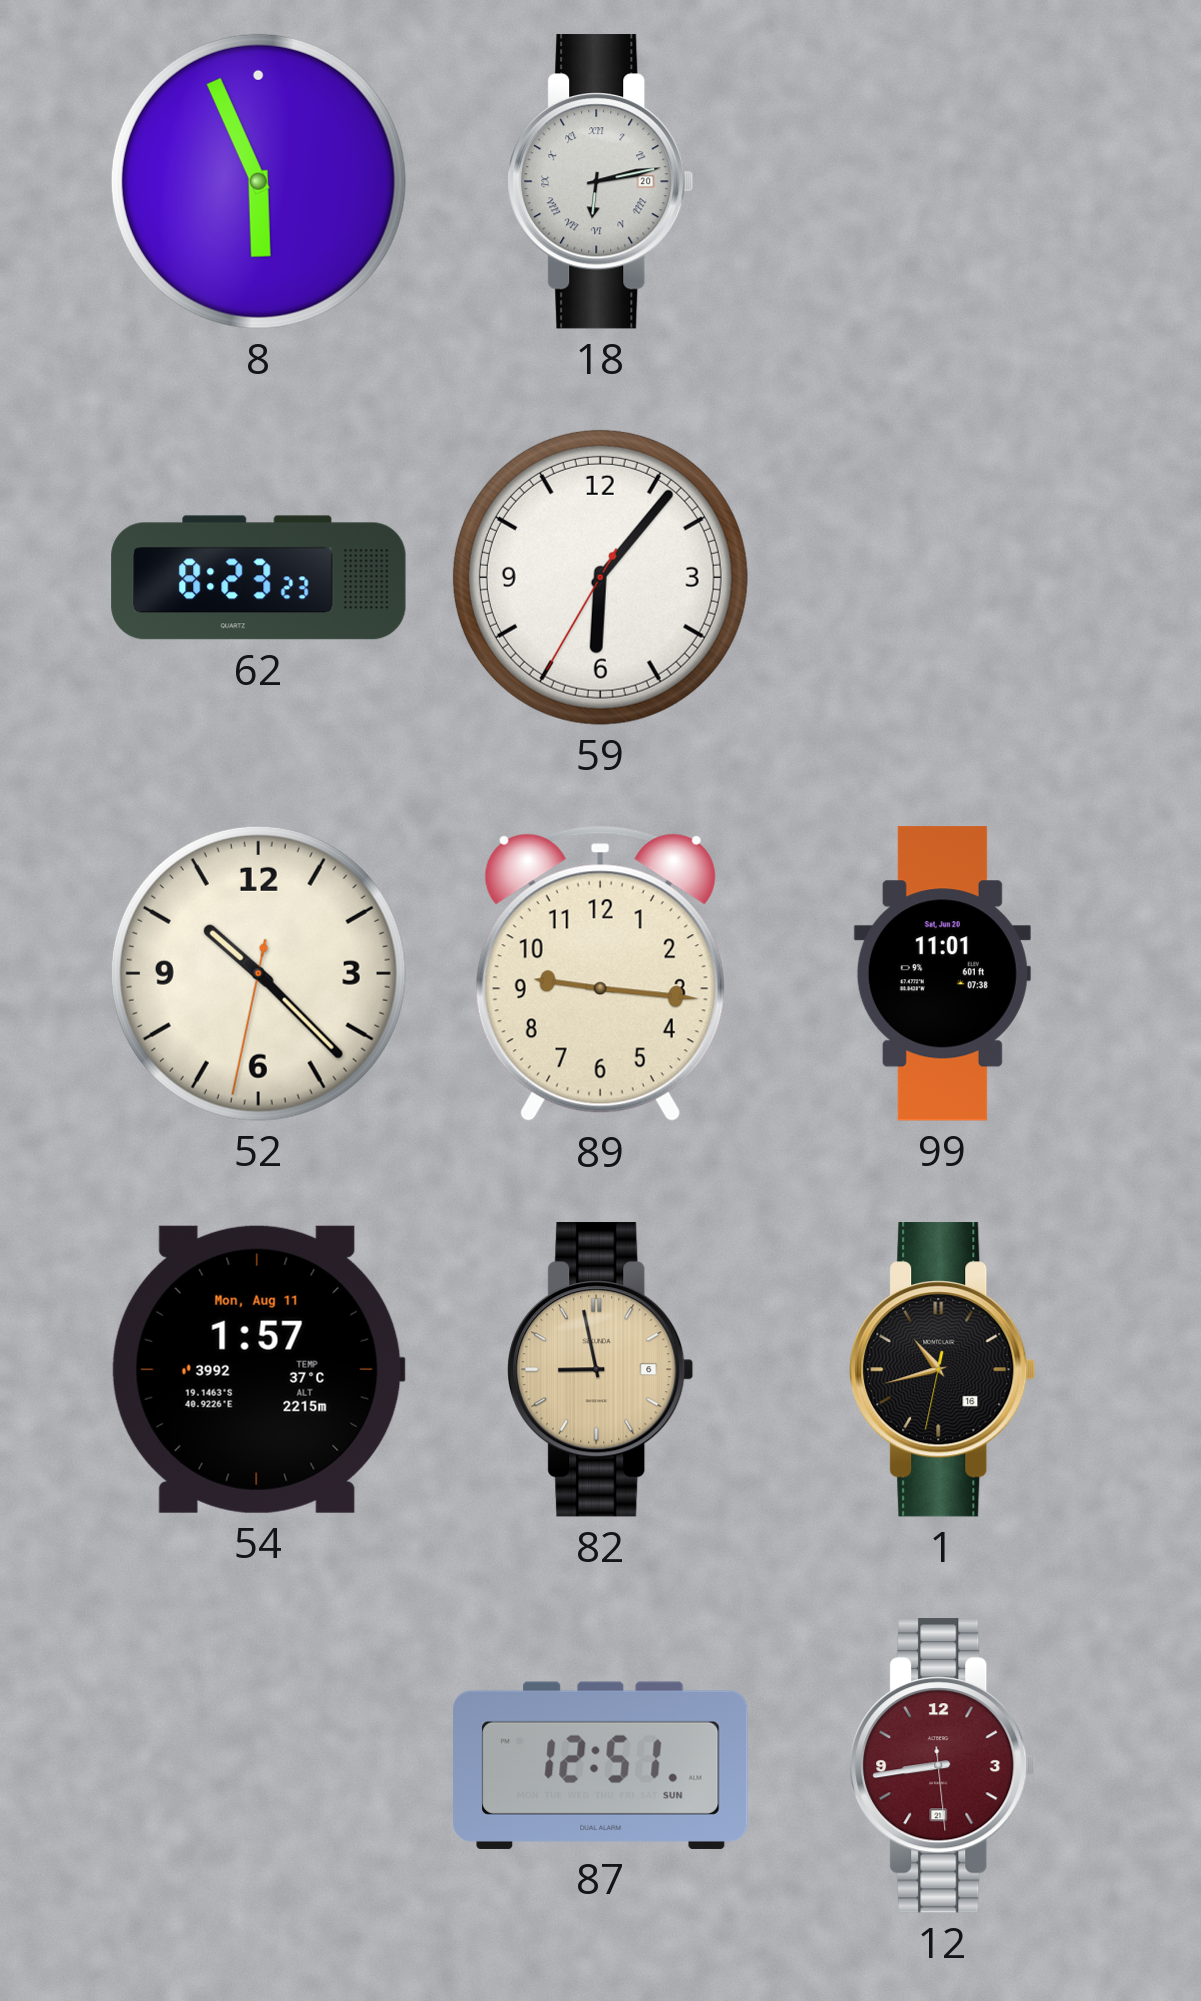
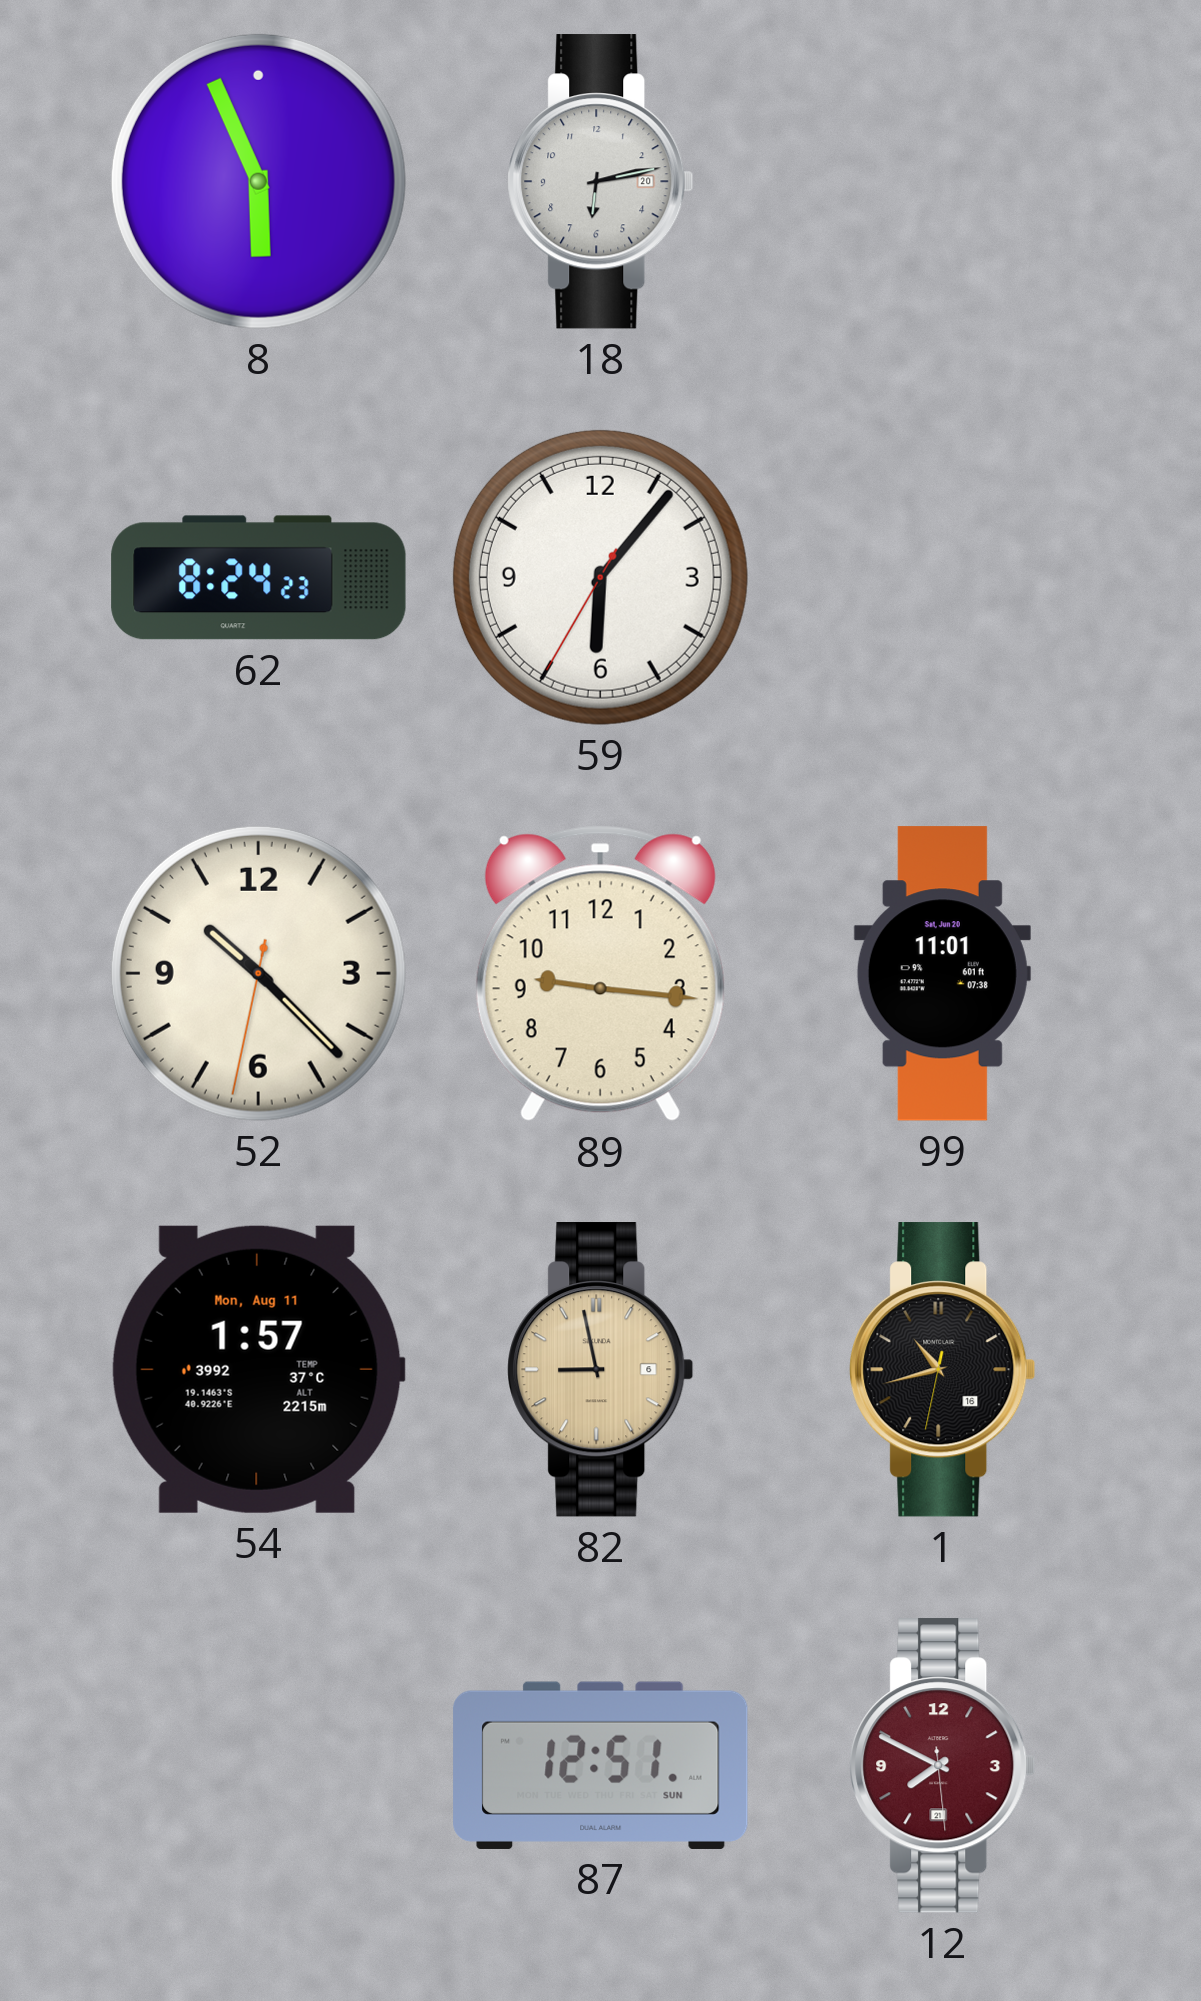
18 numerals: Roman -> Arabic
62: 8:23 -> 8:24
12: 8:43 -> 7:49
